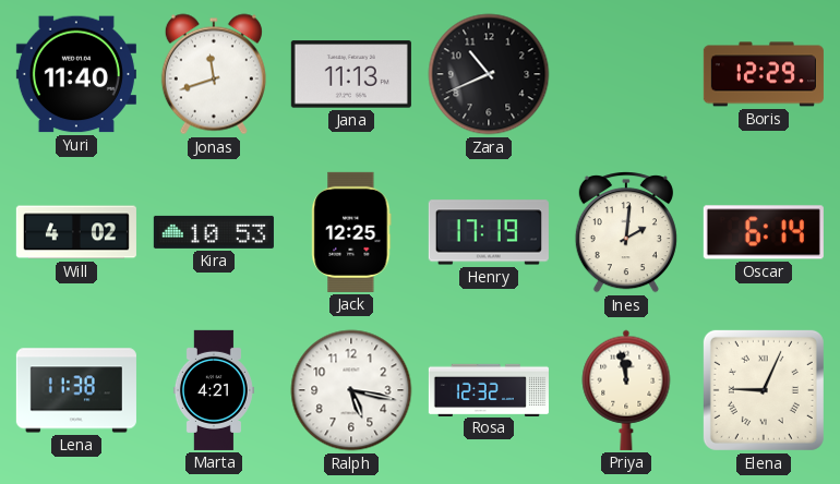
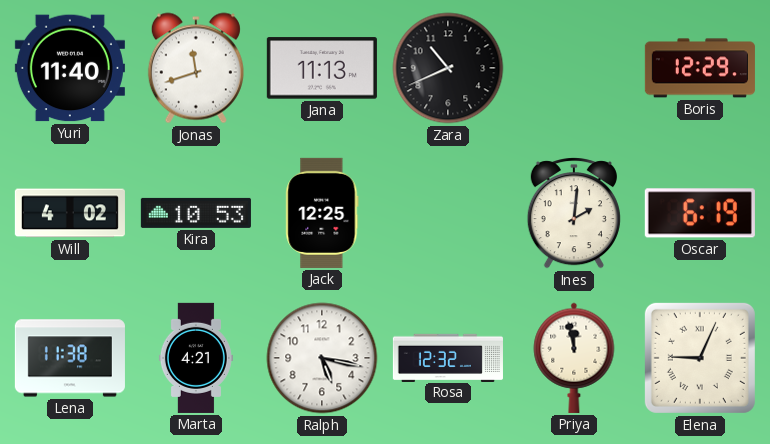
Henry: 17:19 -> none
Oscar: 6:14 -> 6:19
